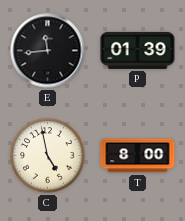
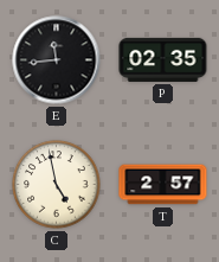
P: 01:39 -> 02:35
T: 8:00 -> 2:57
